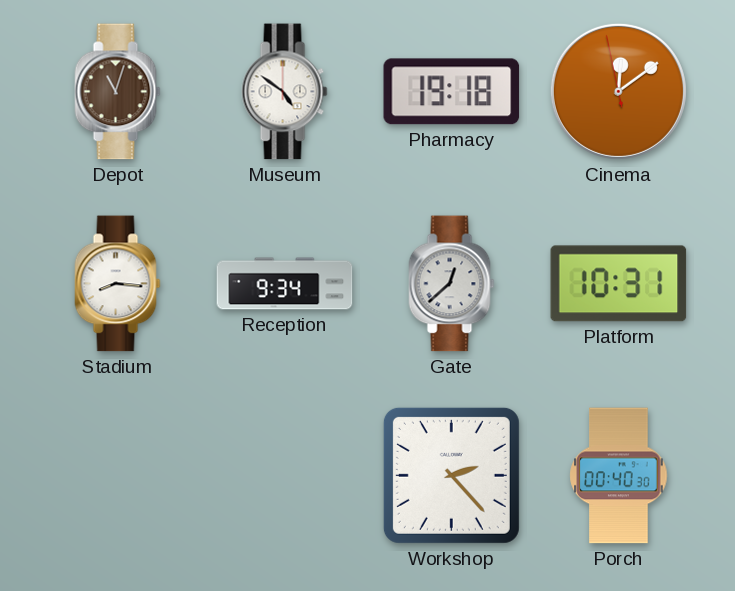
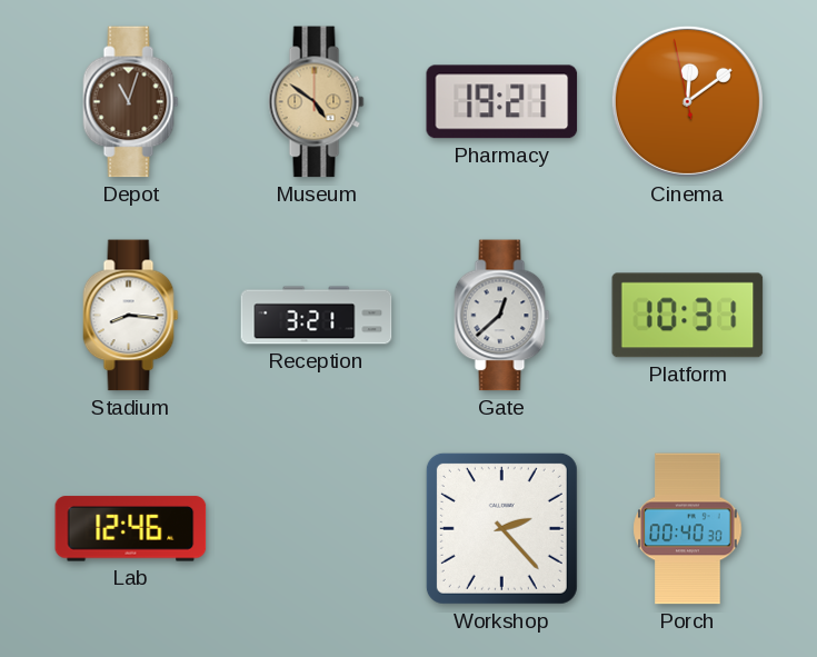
Museum dial: white -> champagne
Pharmacy: 19:18 -> 19:21
Reception: 9:34 -> 3:21
Lab: none -> 12:46
